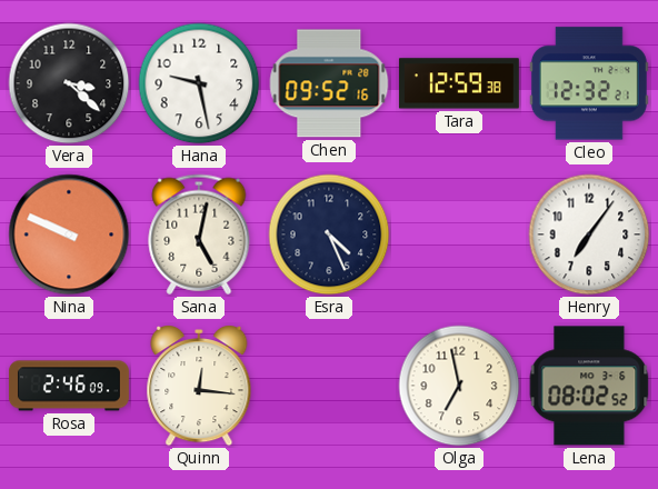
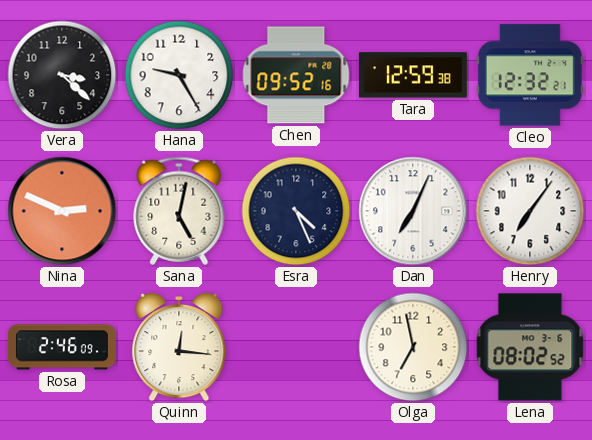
Hana: 9:28 -> 9:25
Nina: 9:49 -> 2:49
Dan: none -> 7:04
